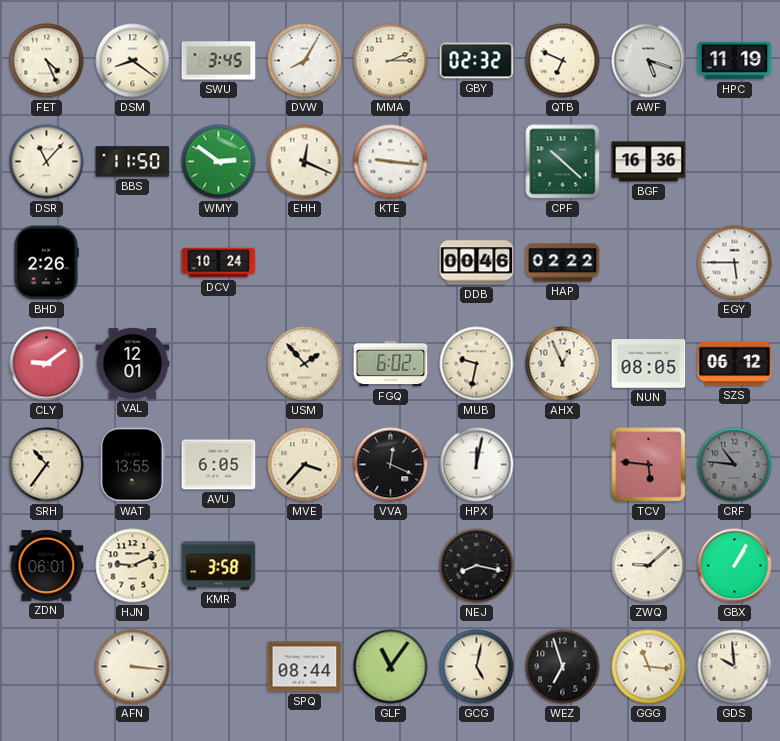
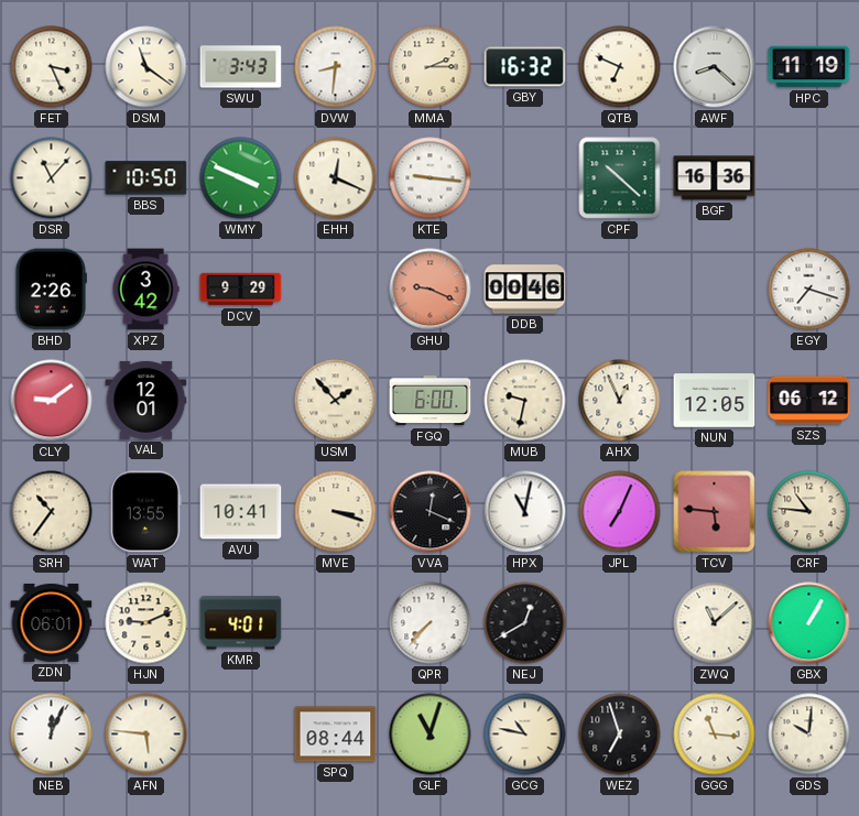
FET: 4:26 -> 3:26
DSM: 8:21 -> 11:21
SWU: 3:45 -> 3:43
DVW: 8:05 -> 8:31
GBY: 02:32 -> 16:32
AWF: 5:18 -> 8:22
BBS: 11:50 -> 10:50
WMY: 2:51 -> 3:49
XPZ: none -> 3:42
DCV: 10:24 -> 9:29
GHU: none -> 9:19
HAP: 02:22 -> none
EGY: 5:45 -> 7:18
FGQ: 6:02 -> 6:00
NUN: 08:05 -> 12:05
AVU: 6:05 -> 10:41
MVE: 3:37 -> 3:18
HPX: 12:02 -> 11:02
JPL: none -> 7:04
CRF dial: grey -> cream
KMR: 3:58 -> 4:01
QPR: none -> 7:37
NEJ: 8:17 -> 12:40
ZWQ: 9:08 -> 11:08
NEB: none -> 12:04
AFN: 3:16 -> 5:46
GLF: 11:06 -> 11:03
GCG: 5:02 -> 10:47
GDS: 9:59 -> 10:01
